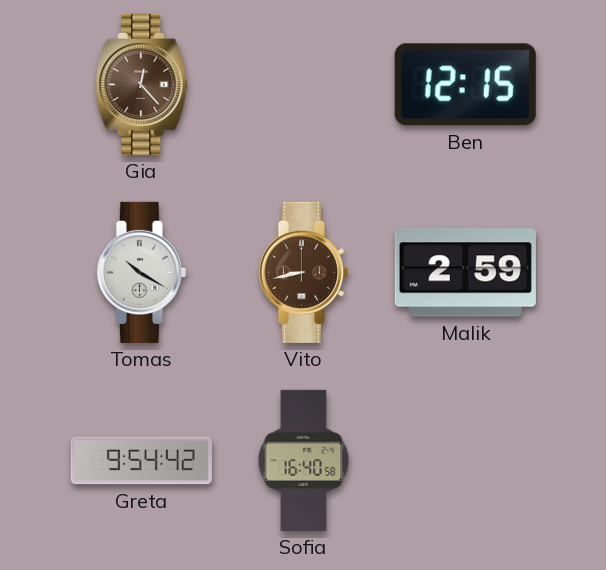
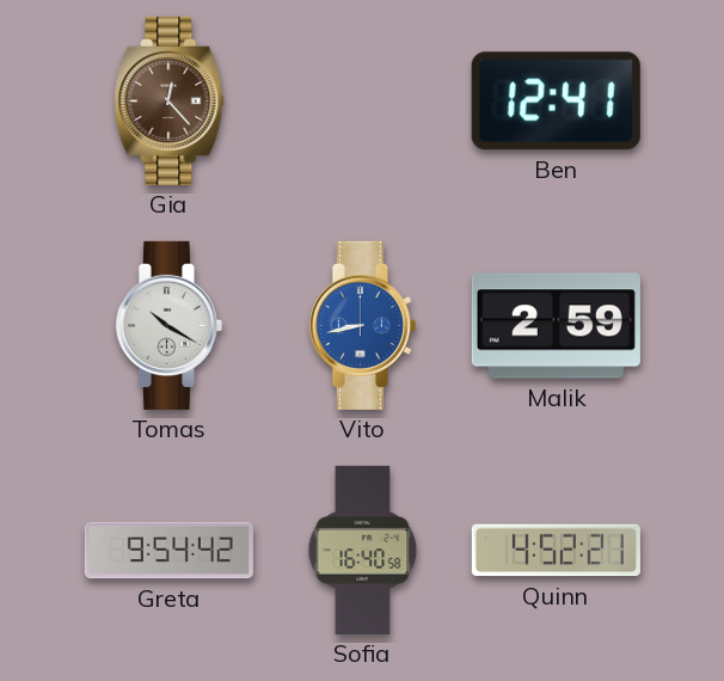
Ben: 12:15 -> 12:41
Vito dial: brown -> blue
Quinn: none -> 4:52
